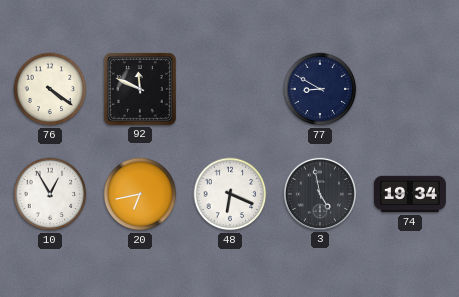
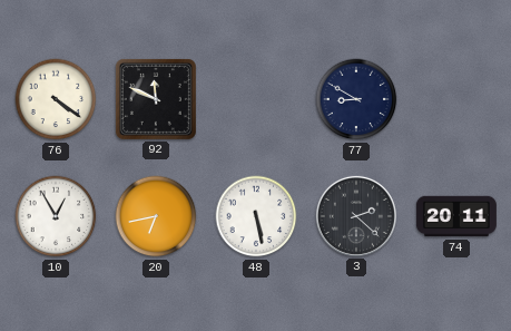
48: 6:19 -> 5:28
3: 4:58 -> 2:22
74: 19:34 -> 20:11
